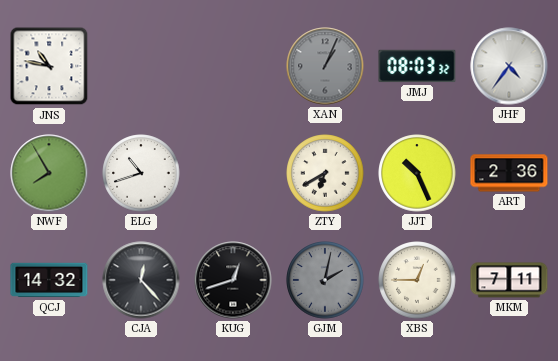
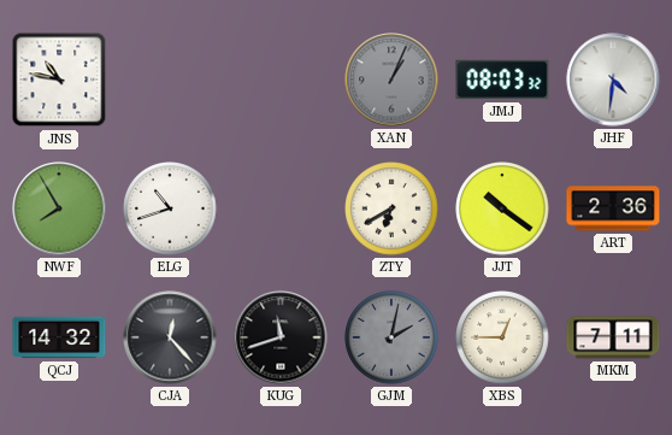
JHF: 4:36 -> 4:31
JJT: 10:26 -> 10:21
KUG: 12:42 -> 11:42
